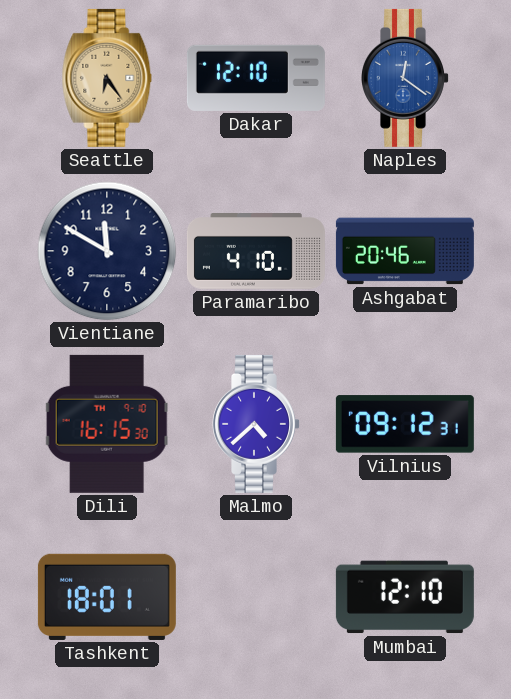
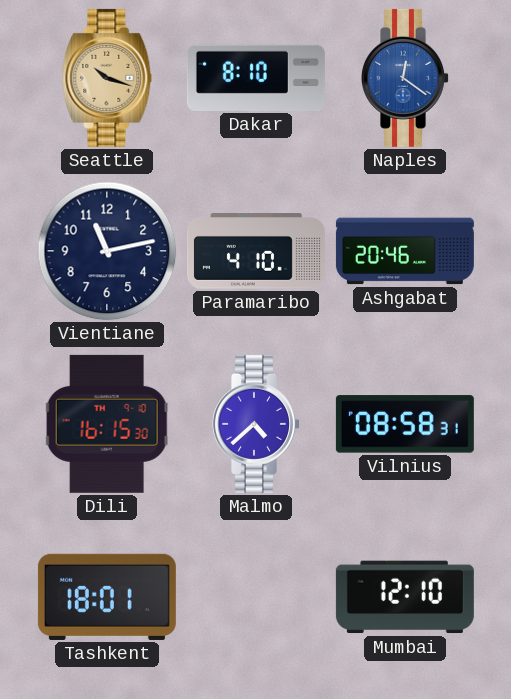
Seattle: 6:24 -> 10:18
Dakar: 12:10 -> 8:10
Vientiane: 11:50 -> 11:13
Vilnius: 09:12 -> 08:58
